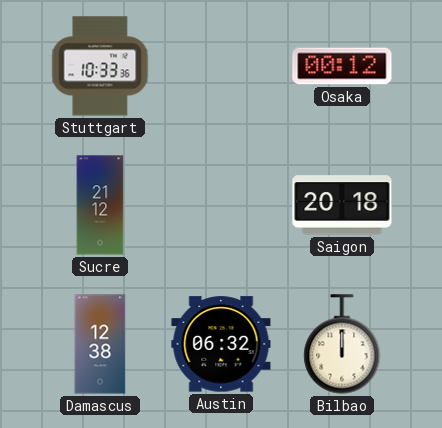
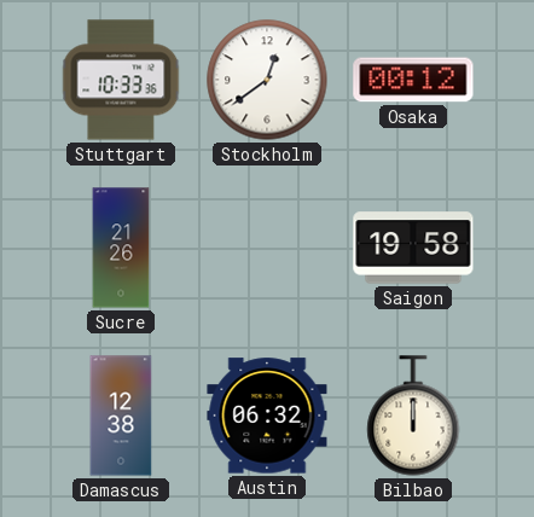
Stockholm: none -> 12:39
Sucre: 21:12 -> 21:26
Saigon: 20:18 -> 19:58
